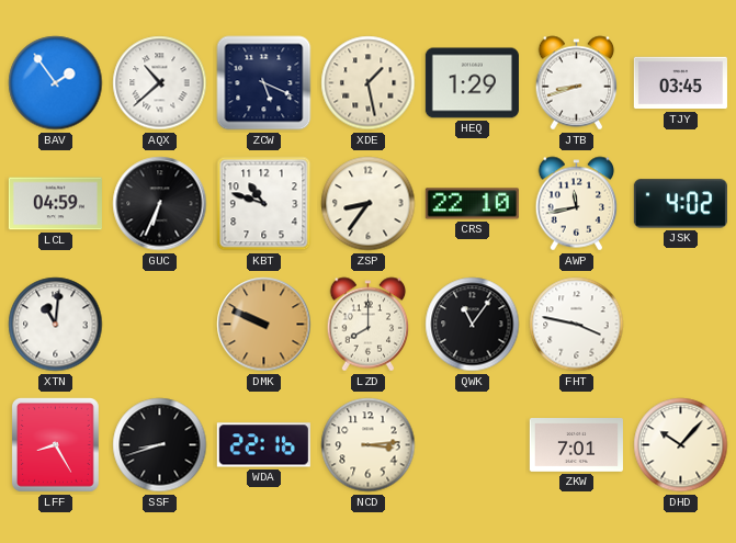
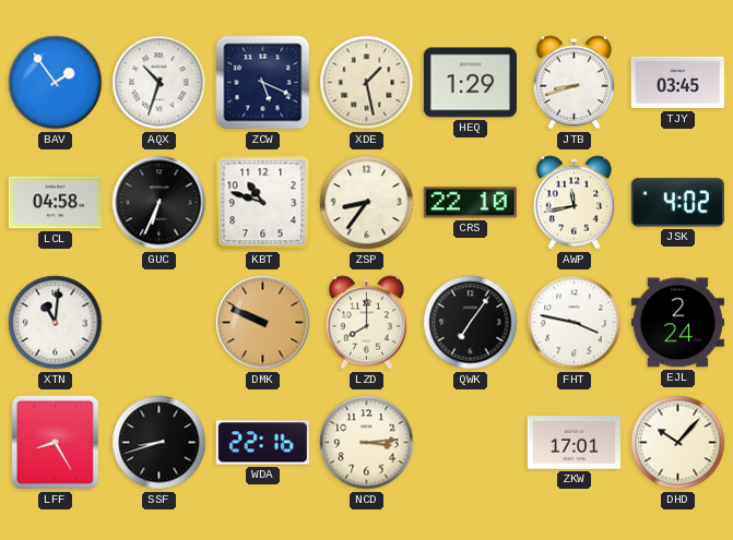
AQX: 10:38 -> 10:33
LCL: 04:59 -> 04:58
QWK: 11:06 -> 7:06
EJL: none -> 2:24
ZKW: 7:01 -> 17:01
